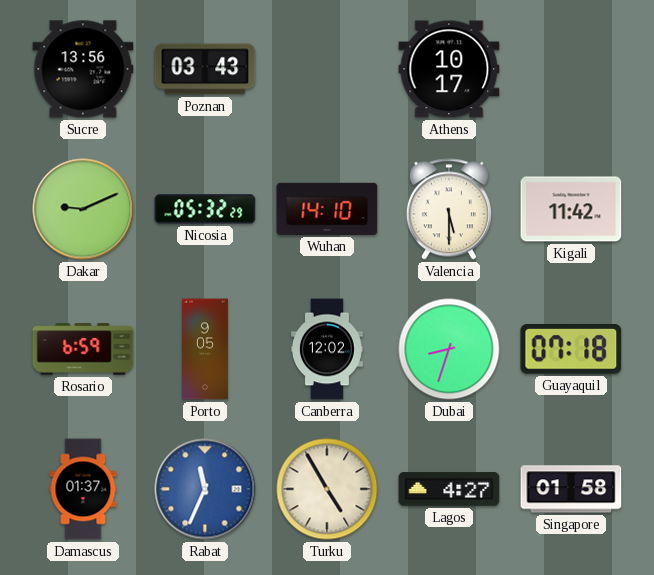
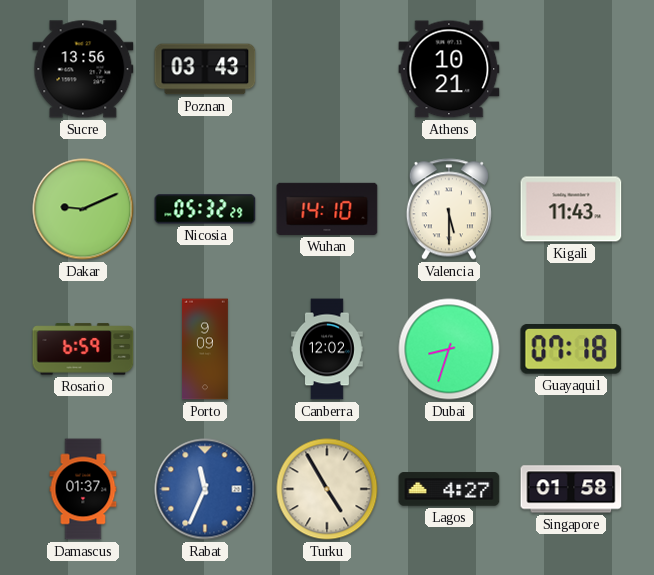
Athens: 10:17 -> 10:21
Kigali: 11:42 -> 11:43
Porto: 9:05 -> 9:09
